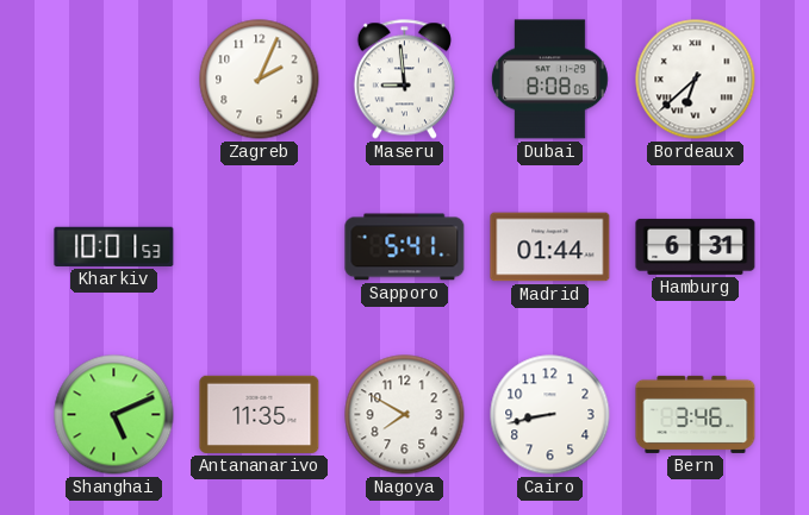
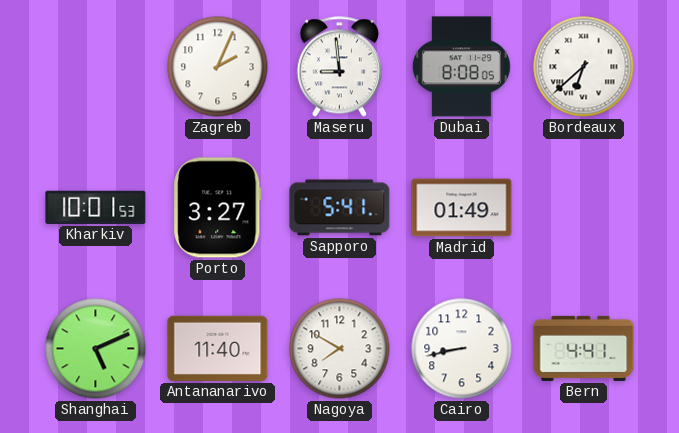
Porto: none -> 3:27
Madrid: 01:44 -> 01:49
Hamburg: 6:31 -> none
Antananarivo: 11:35 -> 11:40
Bern: 3:46 -> 4:41
